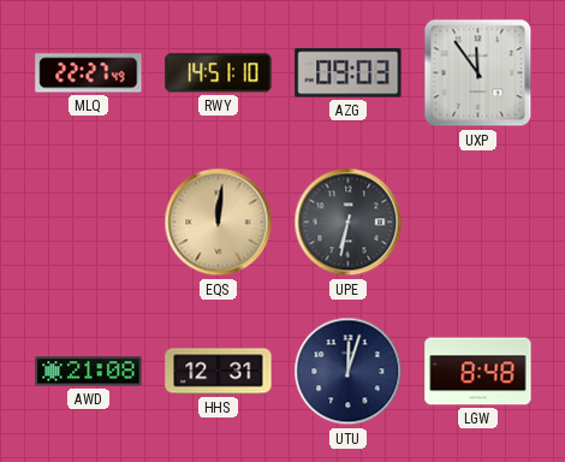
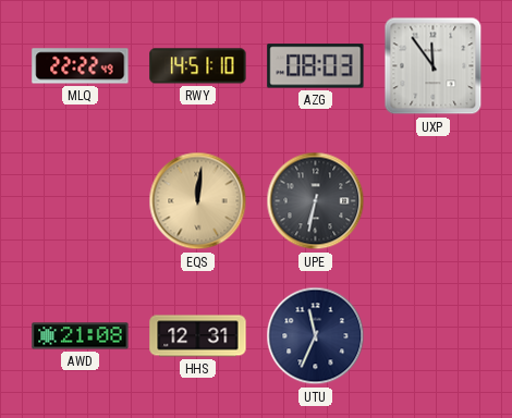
MLQ: 22:27 -> 22:22
AZG: 09:03 -> 08:03
UTU: 12:03 -> 11:34
LGW: 8:48 -> none
